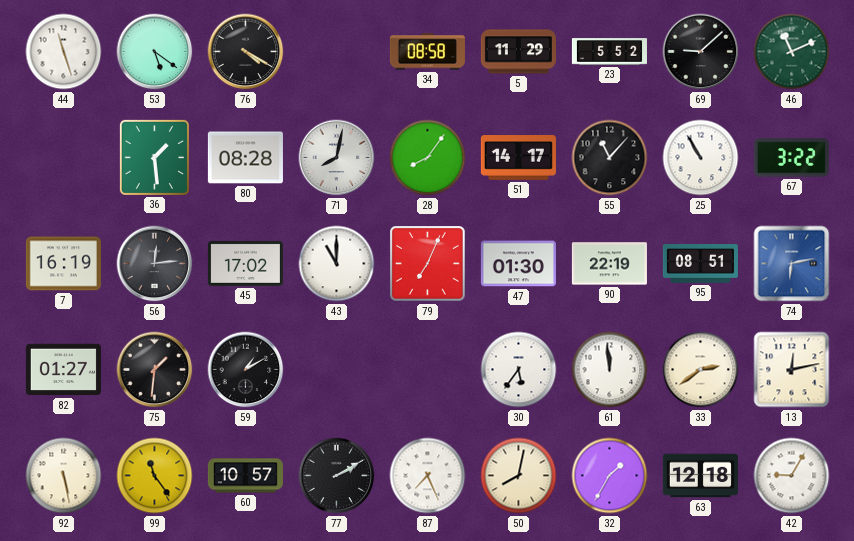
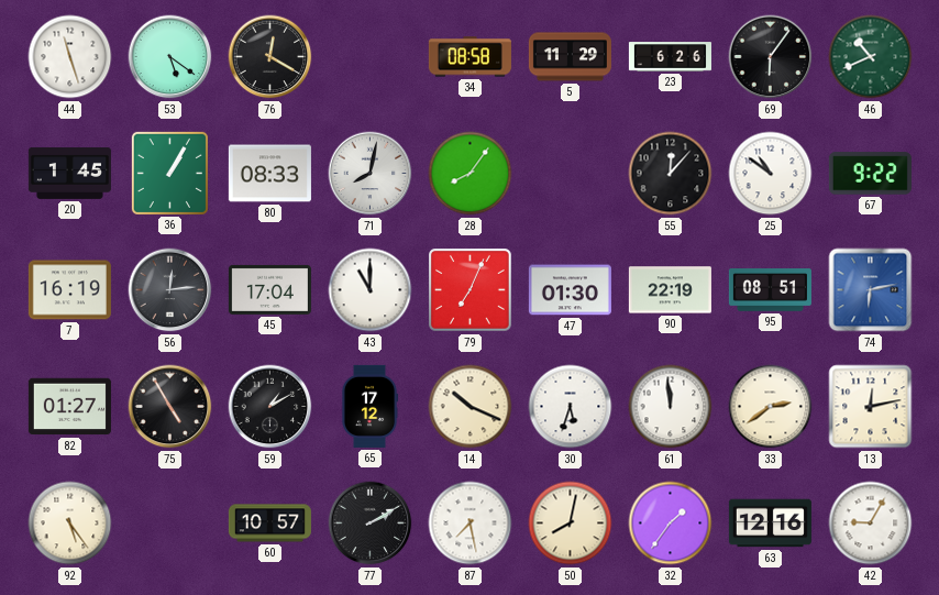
76: 4:20 -> 12:20
23: 5:52 -> 6:26
69: 9:08 -> 6:06
46: 11:11 -> 10:41
20: none -> 1:45
36: 1:29 -> 1:05
80: 08:28 -> 08:33
51: 14:17 -> none
55: 11:07 -> 12:07
25: 10:55 -> 10:51
67: 3:22 -> 9:22
45: 17:02 -> 17:04
75: 1:31 -> 4:55
65: none -> 17:12
14: none -> 10:19
30: 5:36 -> 5:33
92: 5:28 -> 5:24
99: 11:24 -> none
87: 7:26 -> 7:28
32: 1:35 -> 1:36
63: 12:18 -> 12:16
